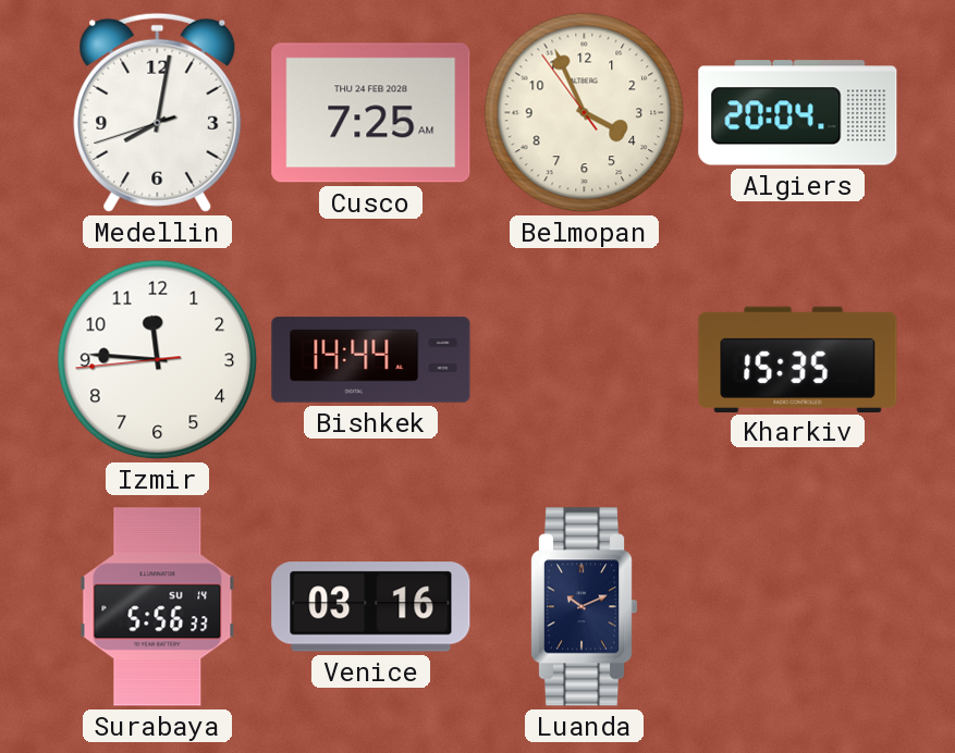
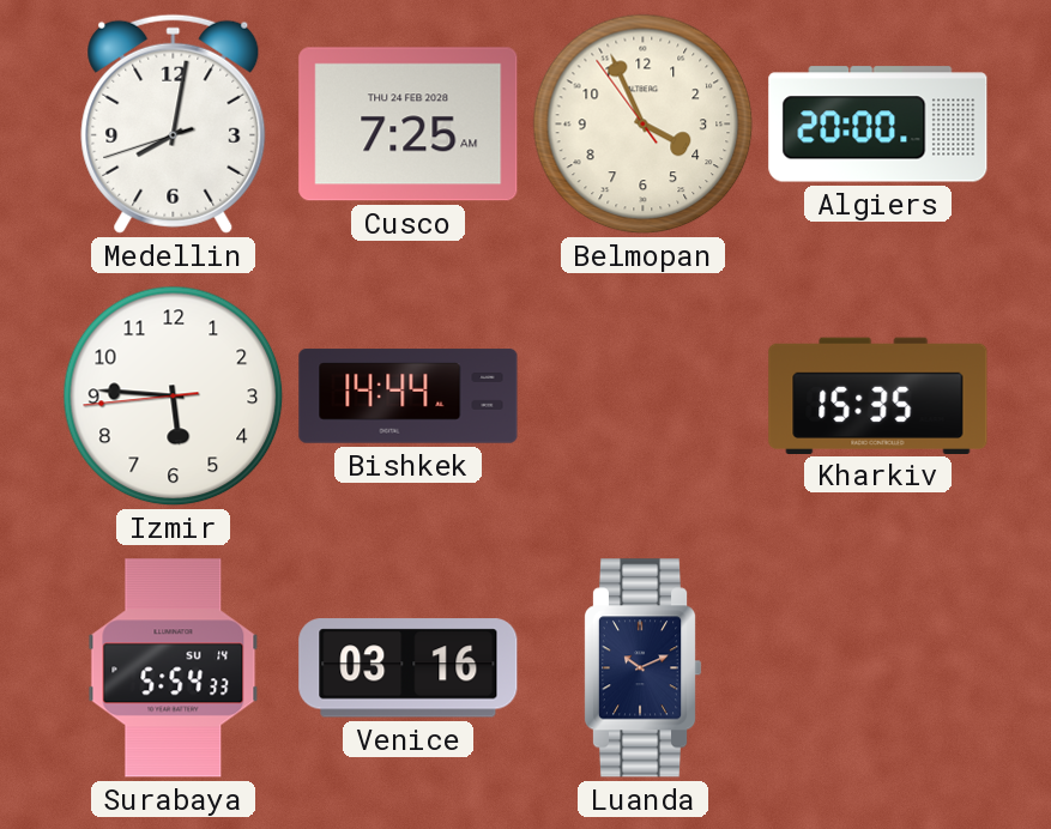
Algiers: 20:04 -> 20:00
Izmir: 11:45 -> 5:45
Surabaya: 5:56 -> 5:54
